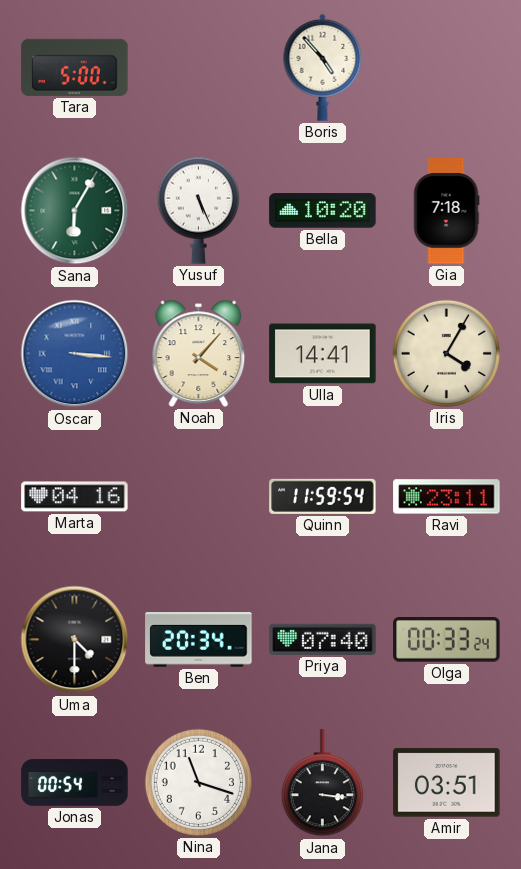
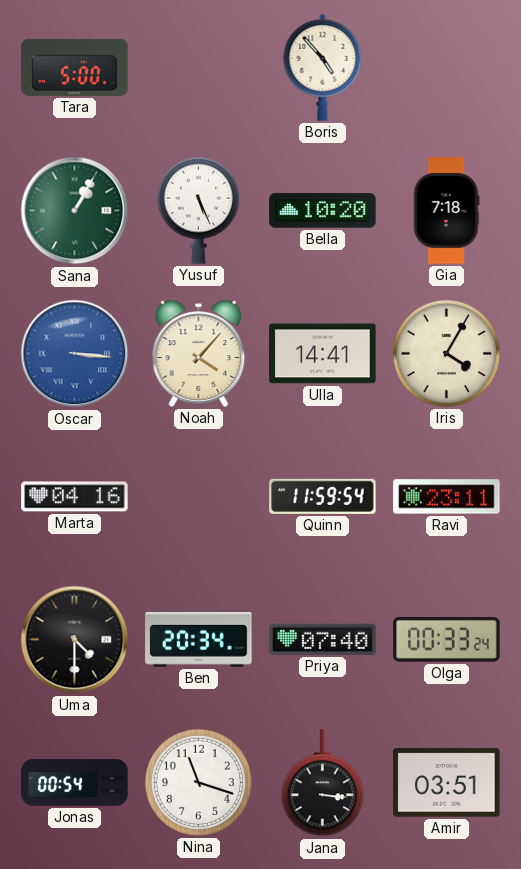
Sana: 6:05 -> 1:05
